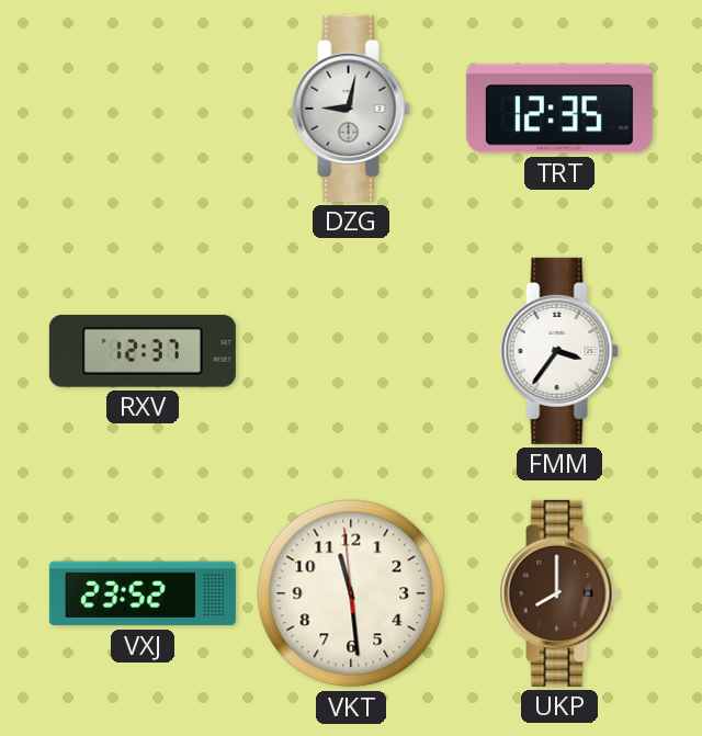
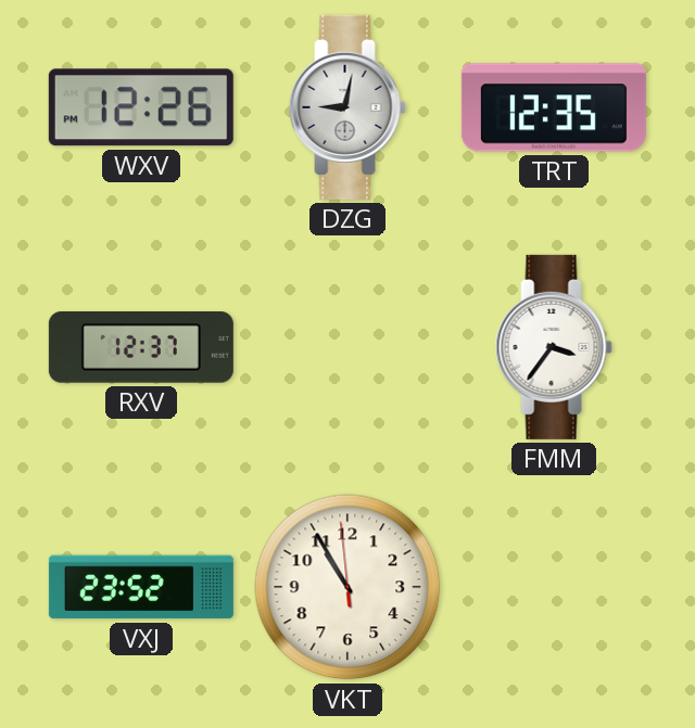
WXV: none -> 12:26
VKT: 11:28 -> 10:54
UKP: 8:00 -> none
